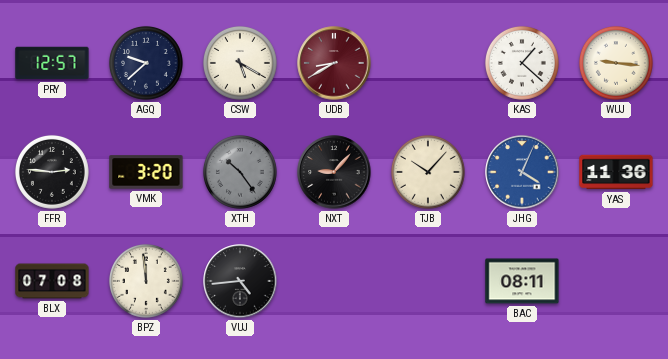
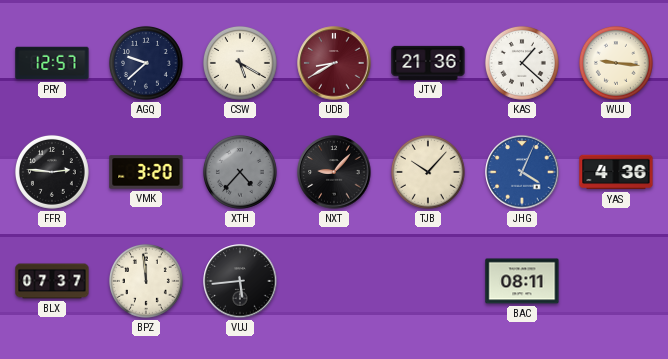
JTV: none -> 21:36
XTH: 10:24 -> 4:37
YAS: 11:36 -> 4:36
BLX: 07:08 -> 07:37
VUJ: 4:44 -> 5:44
